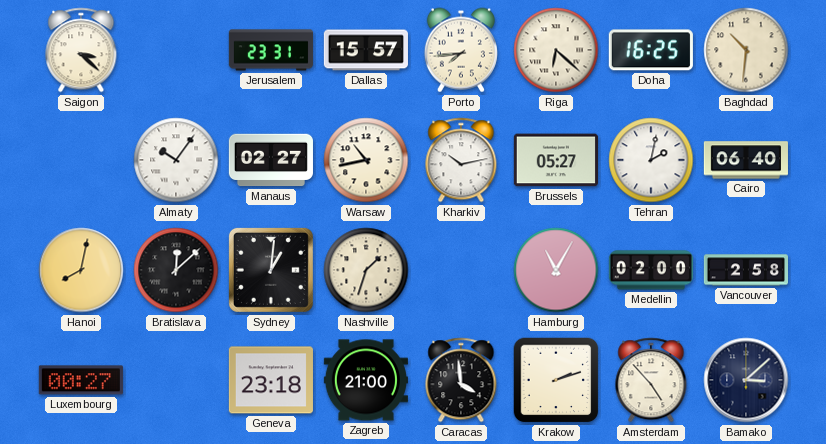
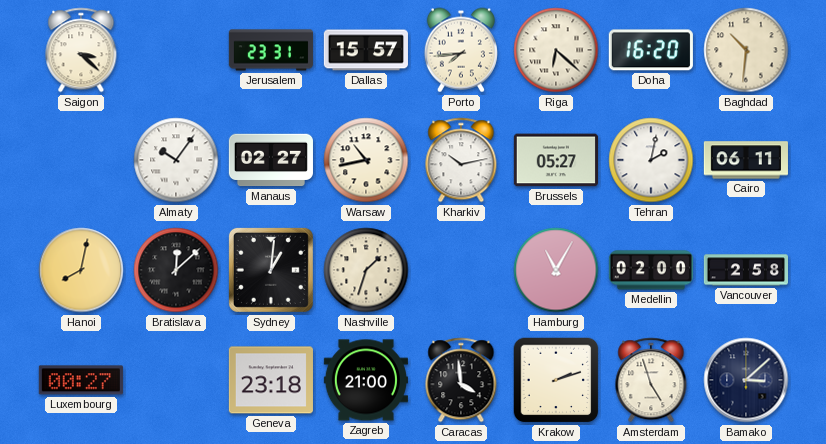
Doha: 16:25 -> 16:20
Cairo: 06:40 -> 06:11
Amsterdam: 4:53 -> 4:57
